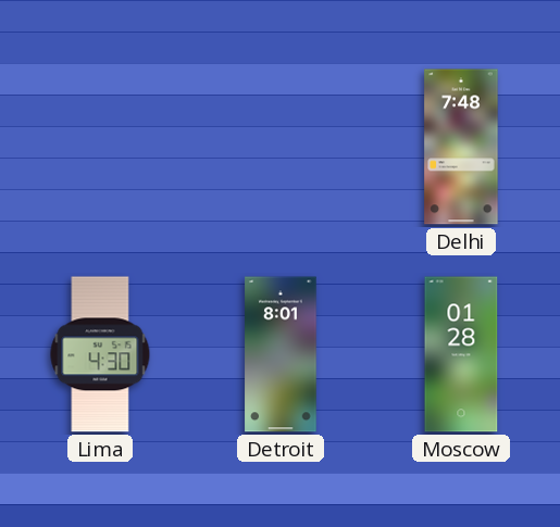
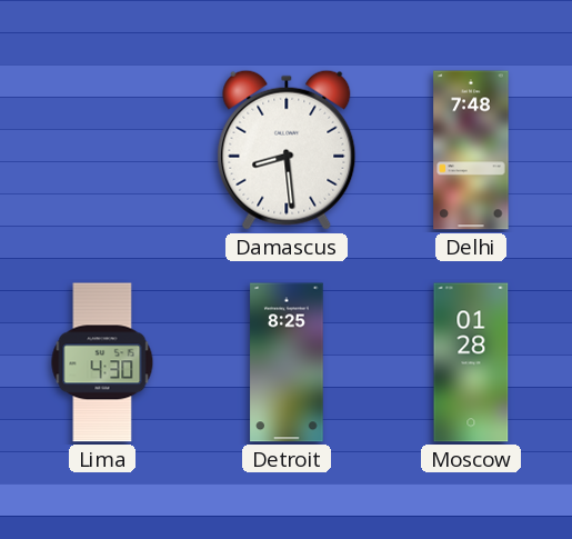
Damascus: none -> 8:29
Detroit: 8:01 -> 8:25
